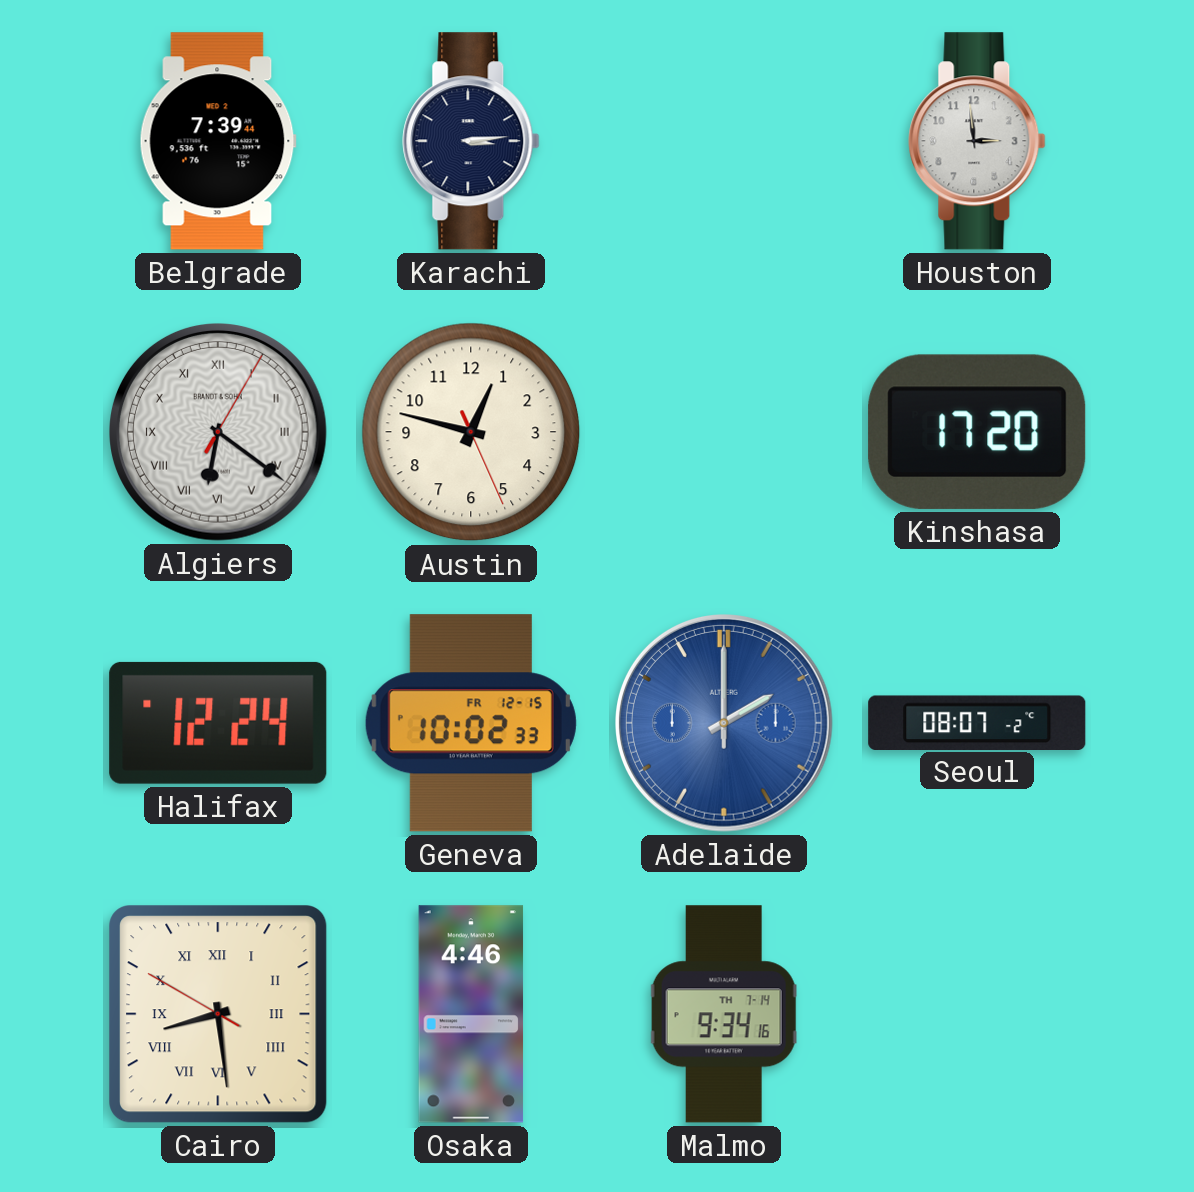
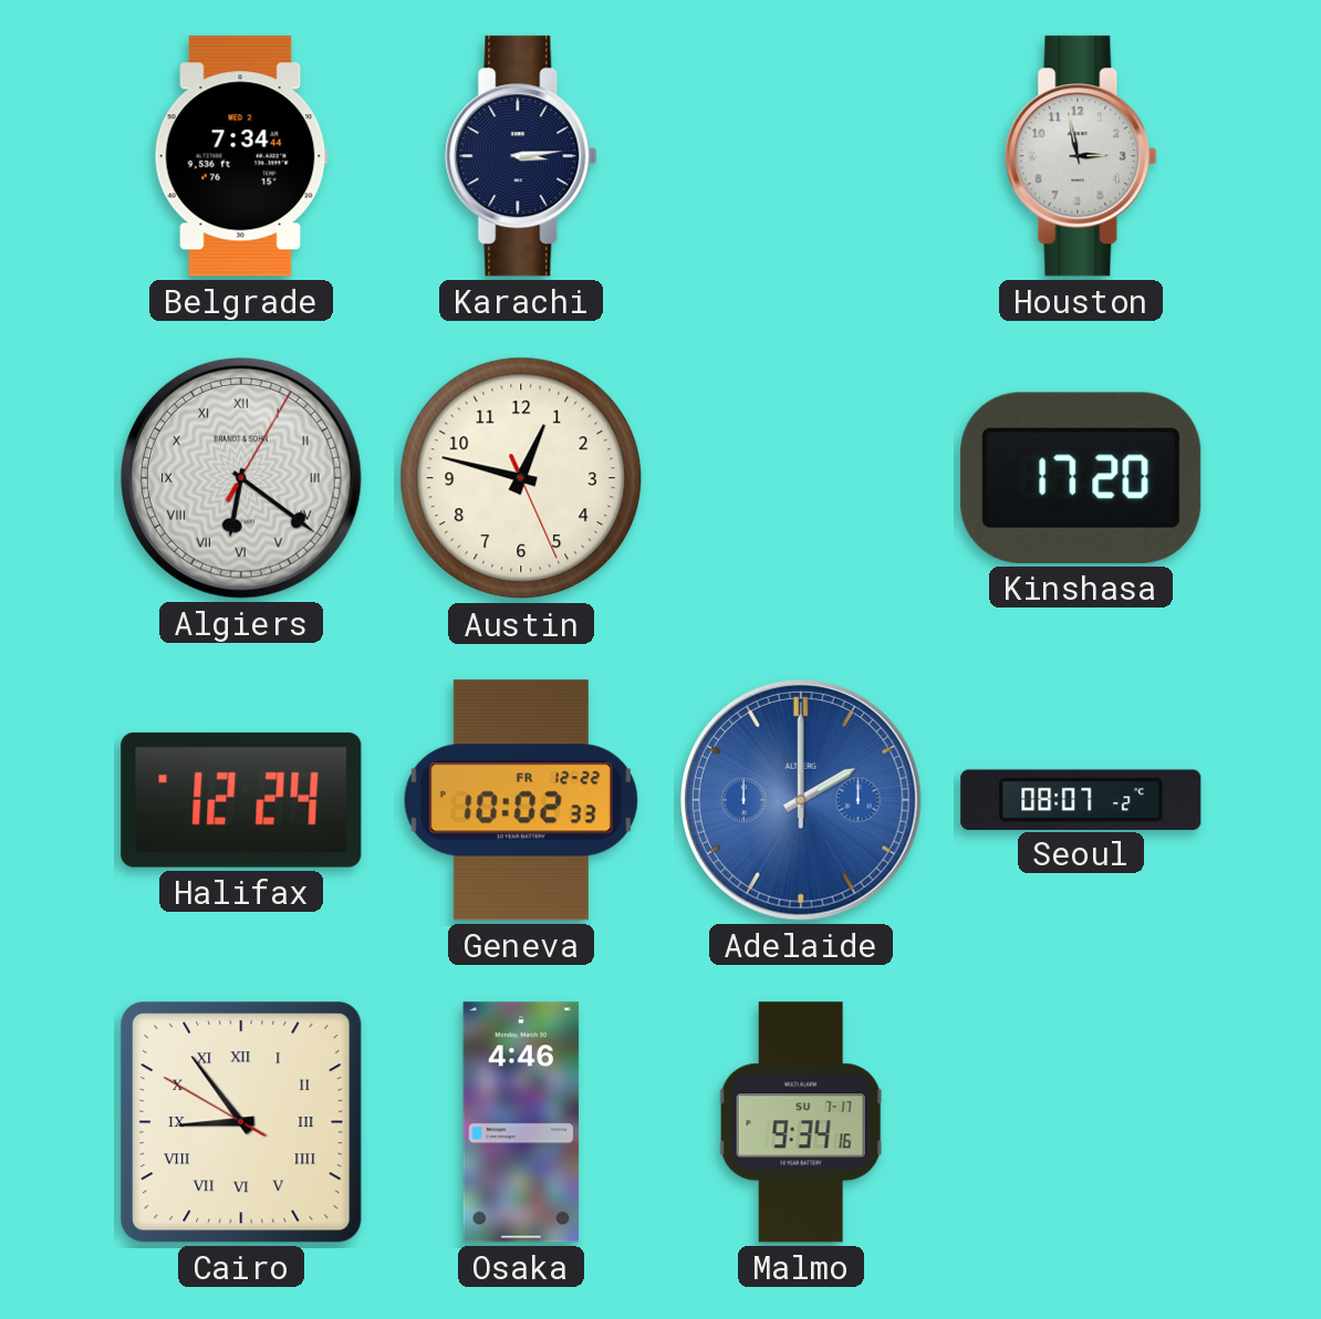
Belgrade: 7:39 -> 7:34
Houston: 2:59 -> 2:58
Geneva date: FR 12-15 -> FR 12-22
Cairo: 8:28 -> 8:53
Malmo date: TH 7-14 -> SU 7-17
